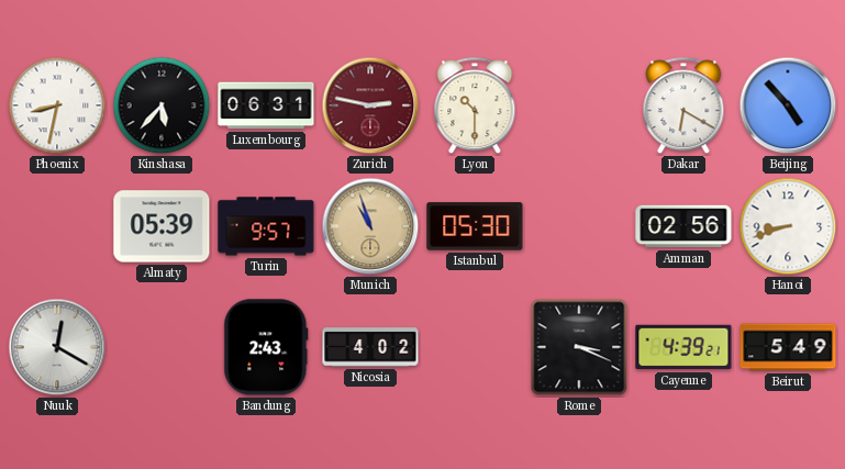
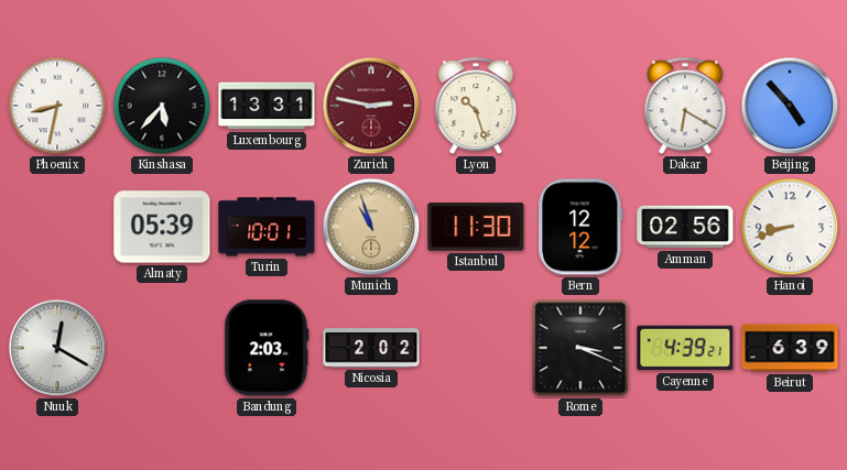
Luxembourg: 06:31 -> 13:31
Lyon: 10:30 -> 10:27
Turin: 9:57 -> 10:01
Istanbul: 05:30 -> 11:30
Bern: none -> 12:12
Bandung: 2:43 -> 2:03
Nicosia: 4:02 -> 2:02
Beirut: 5:49 -> 6:39
